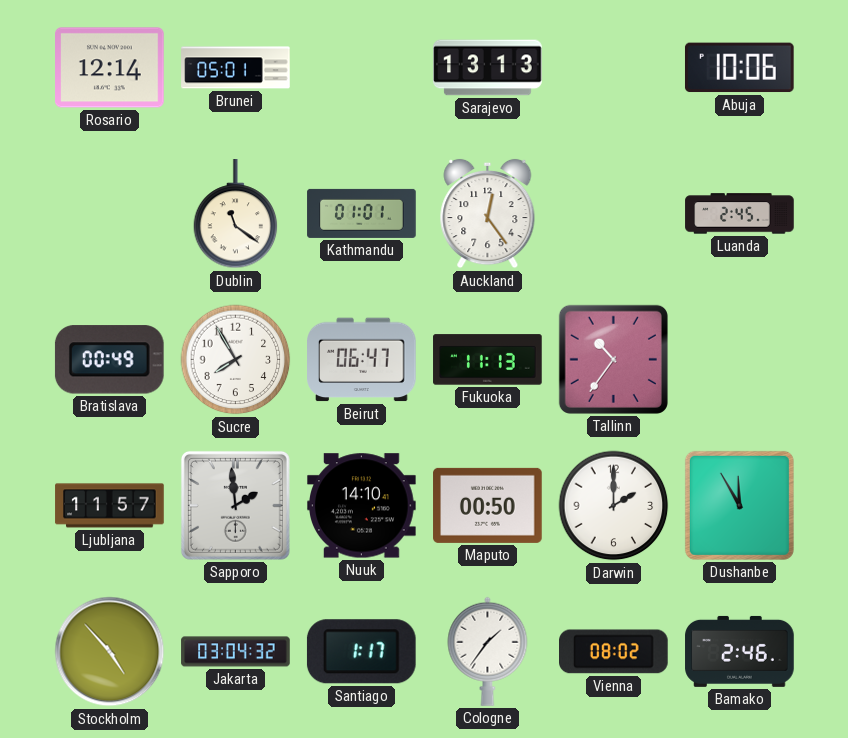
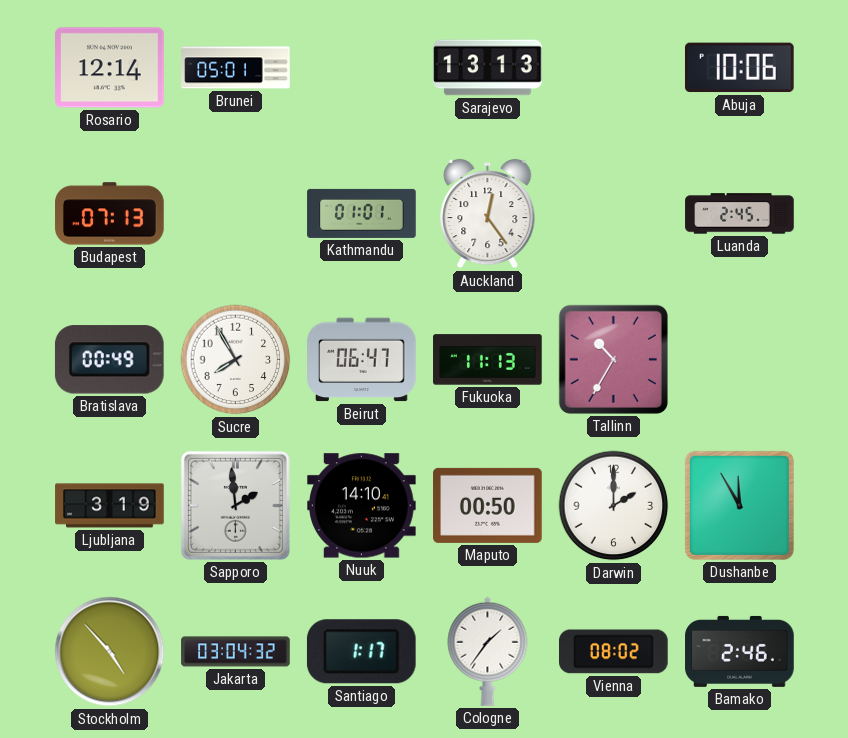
Budapest: none -> 07:13
Dublin: 11:21 -> none
Tallinn: 10:36 -> 10:35
Ljubljana: 11:57 -> 3:19
